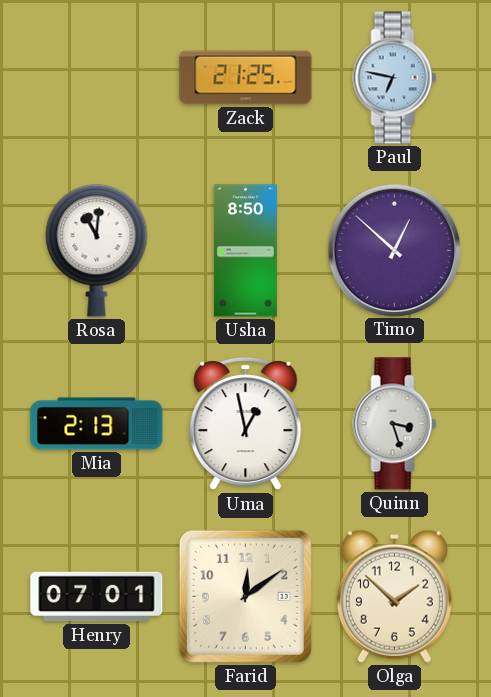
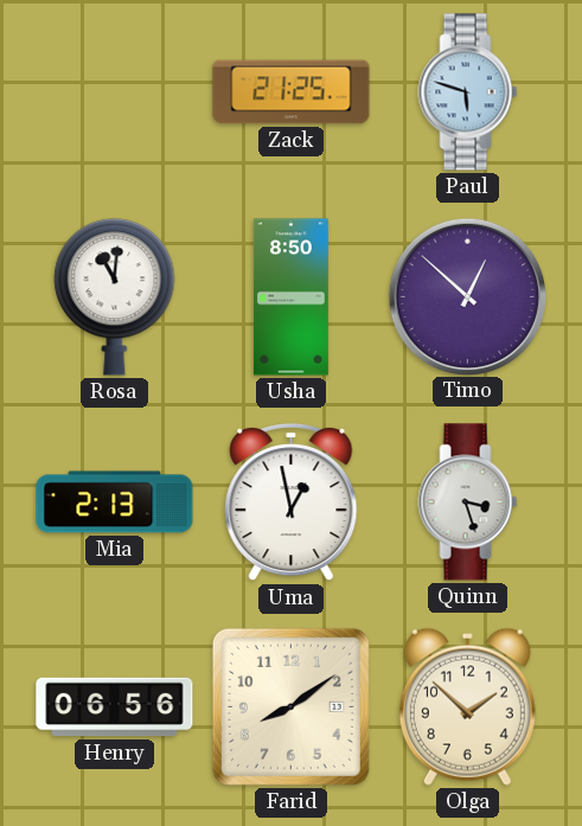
Paul: 6:47 -> 5:48
Henry: 07:01 -> 06:56
Farid: 12:09 -> 8:09
